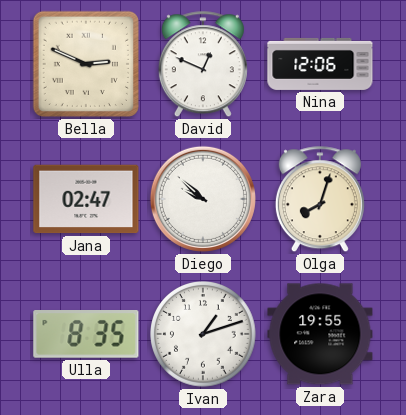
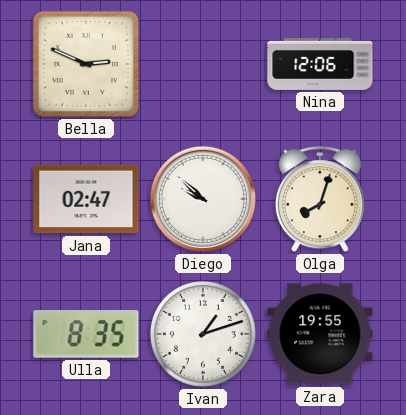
David: 12:49 -> none
